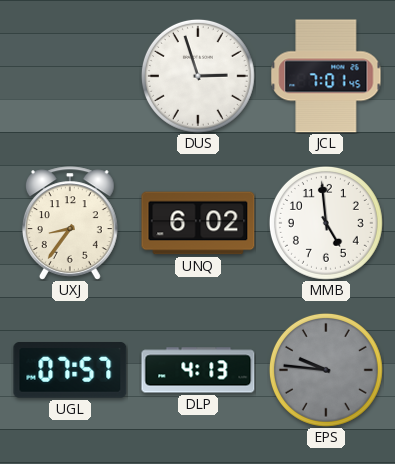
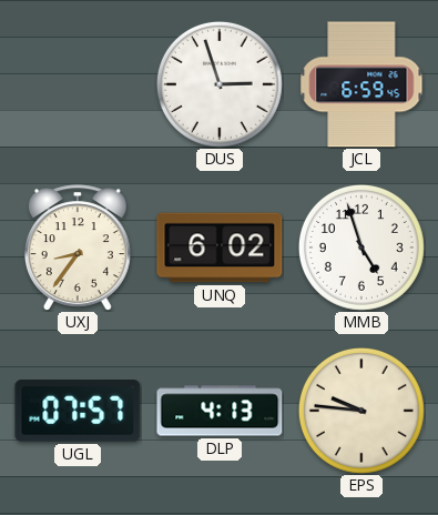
JCL: 7:01 -> 6:59
MMB: 4:59 -> 4:57
EPS dial: grey -> cream
